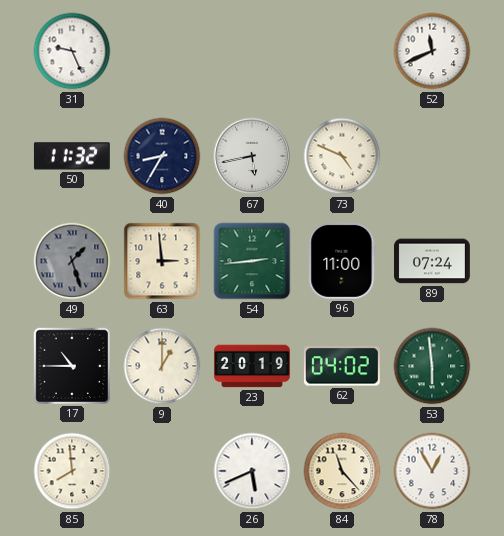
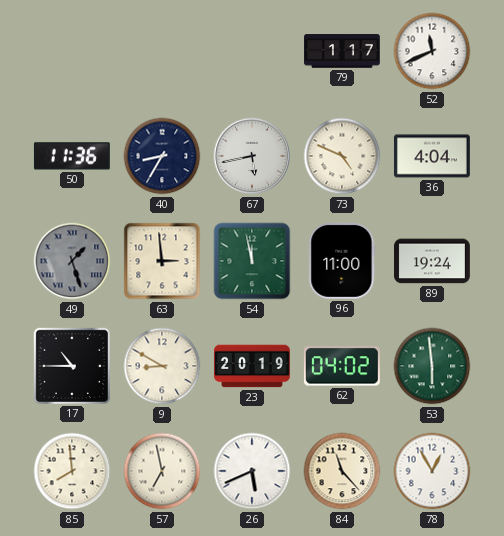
31: 9:26 -> none
79: none -> 1:17
50: 11:32 -> 11:36
36: none -> 4:04
54: 2:44 -> 11:58
89: 07:24 -> 19:24
9: 1:00 -> 8:50
57: none -> 6:58
